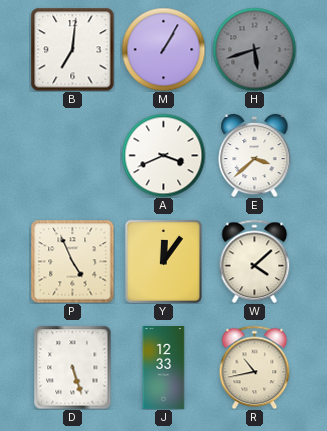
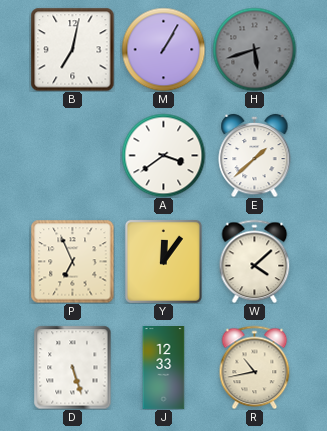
B: 7:01 -> 7:02
A: 3:41 -> 3:39
E: 3:38 -> 1:38
P: 4:56 -> 6:56
